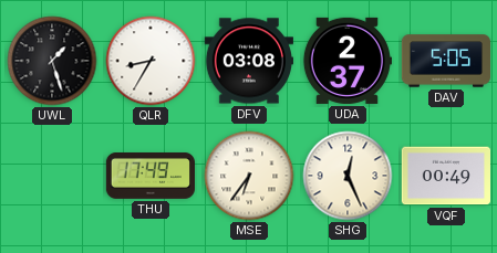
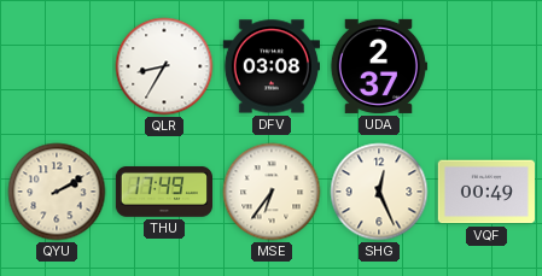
UWL: 1:27 -> none
DAV: 5:05 -> none
QYU: none -> 2:10
